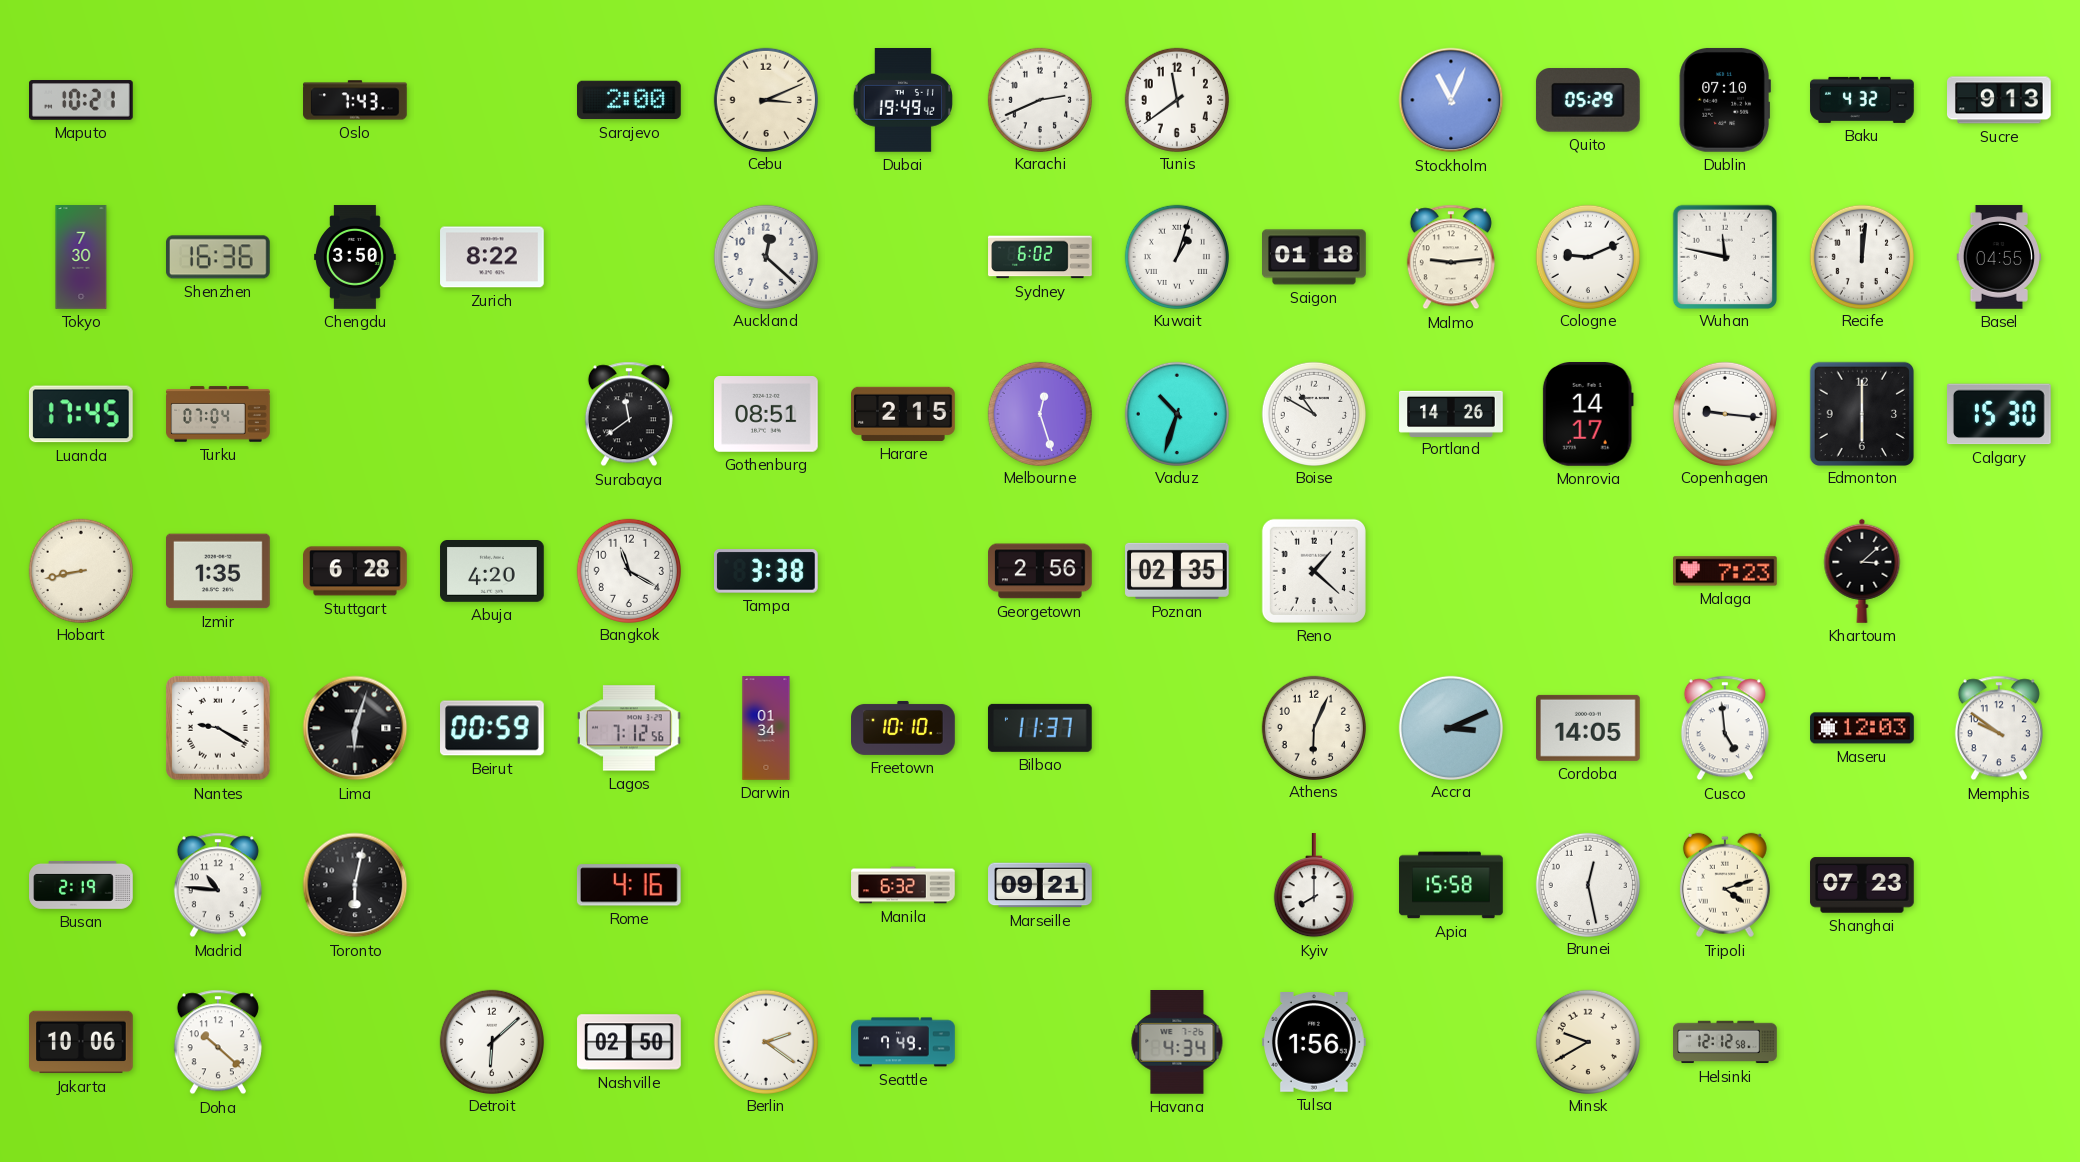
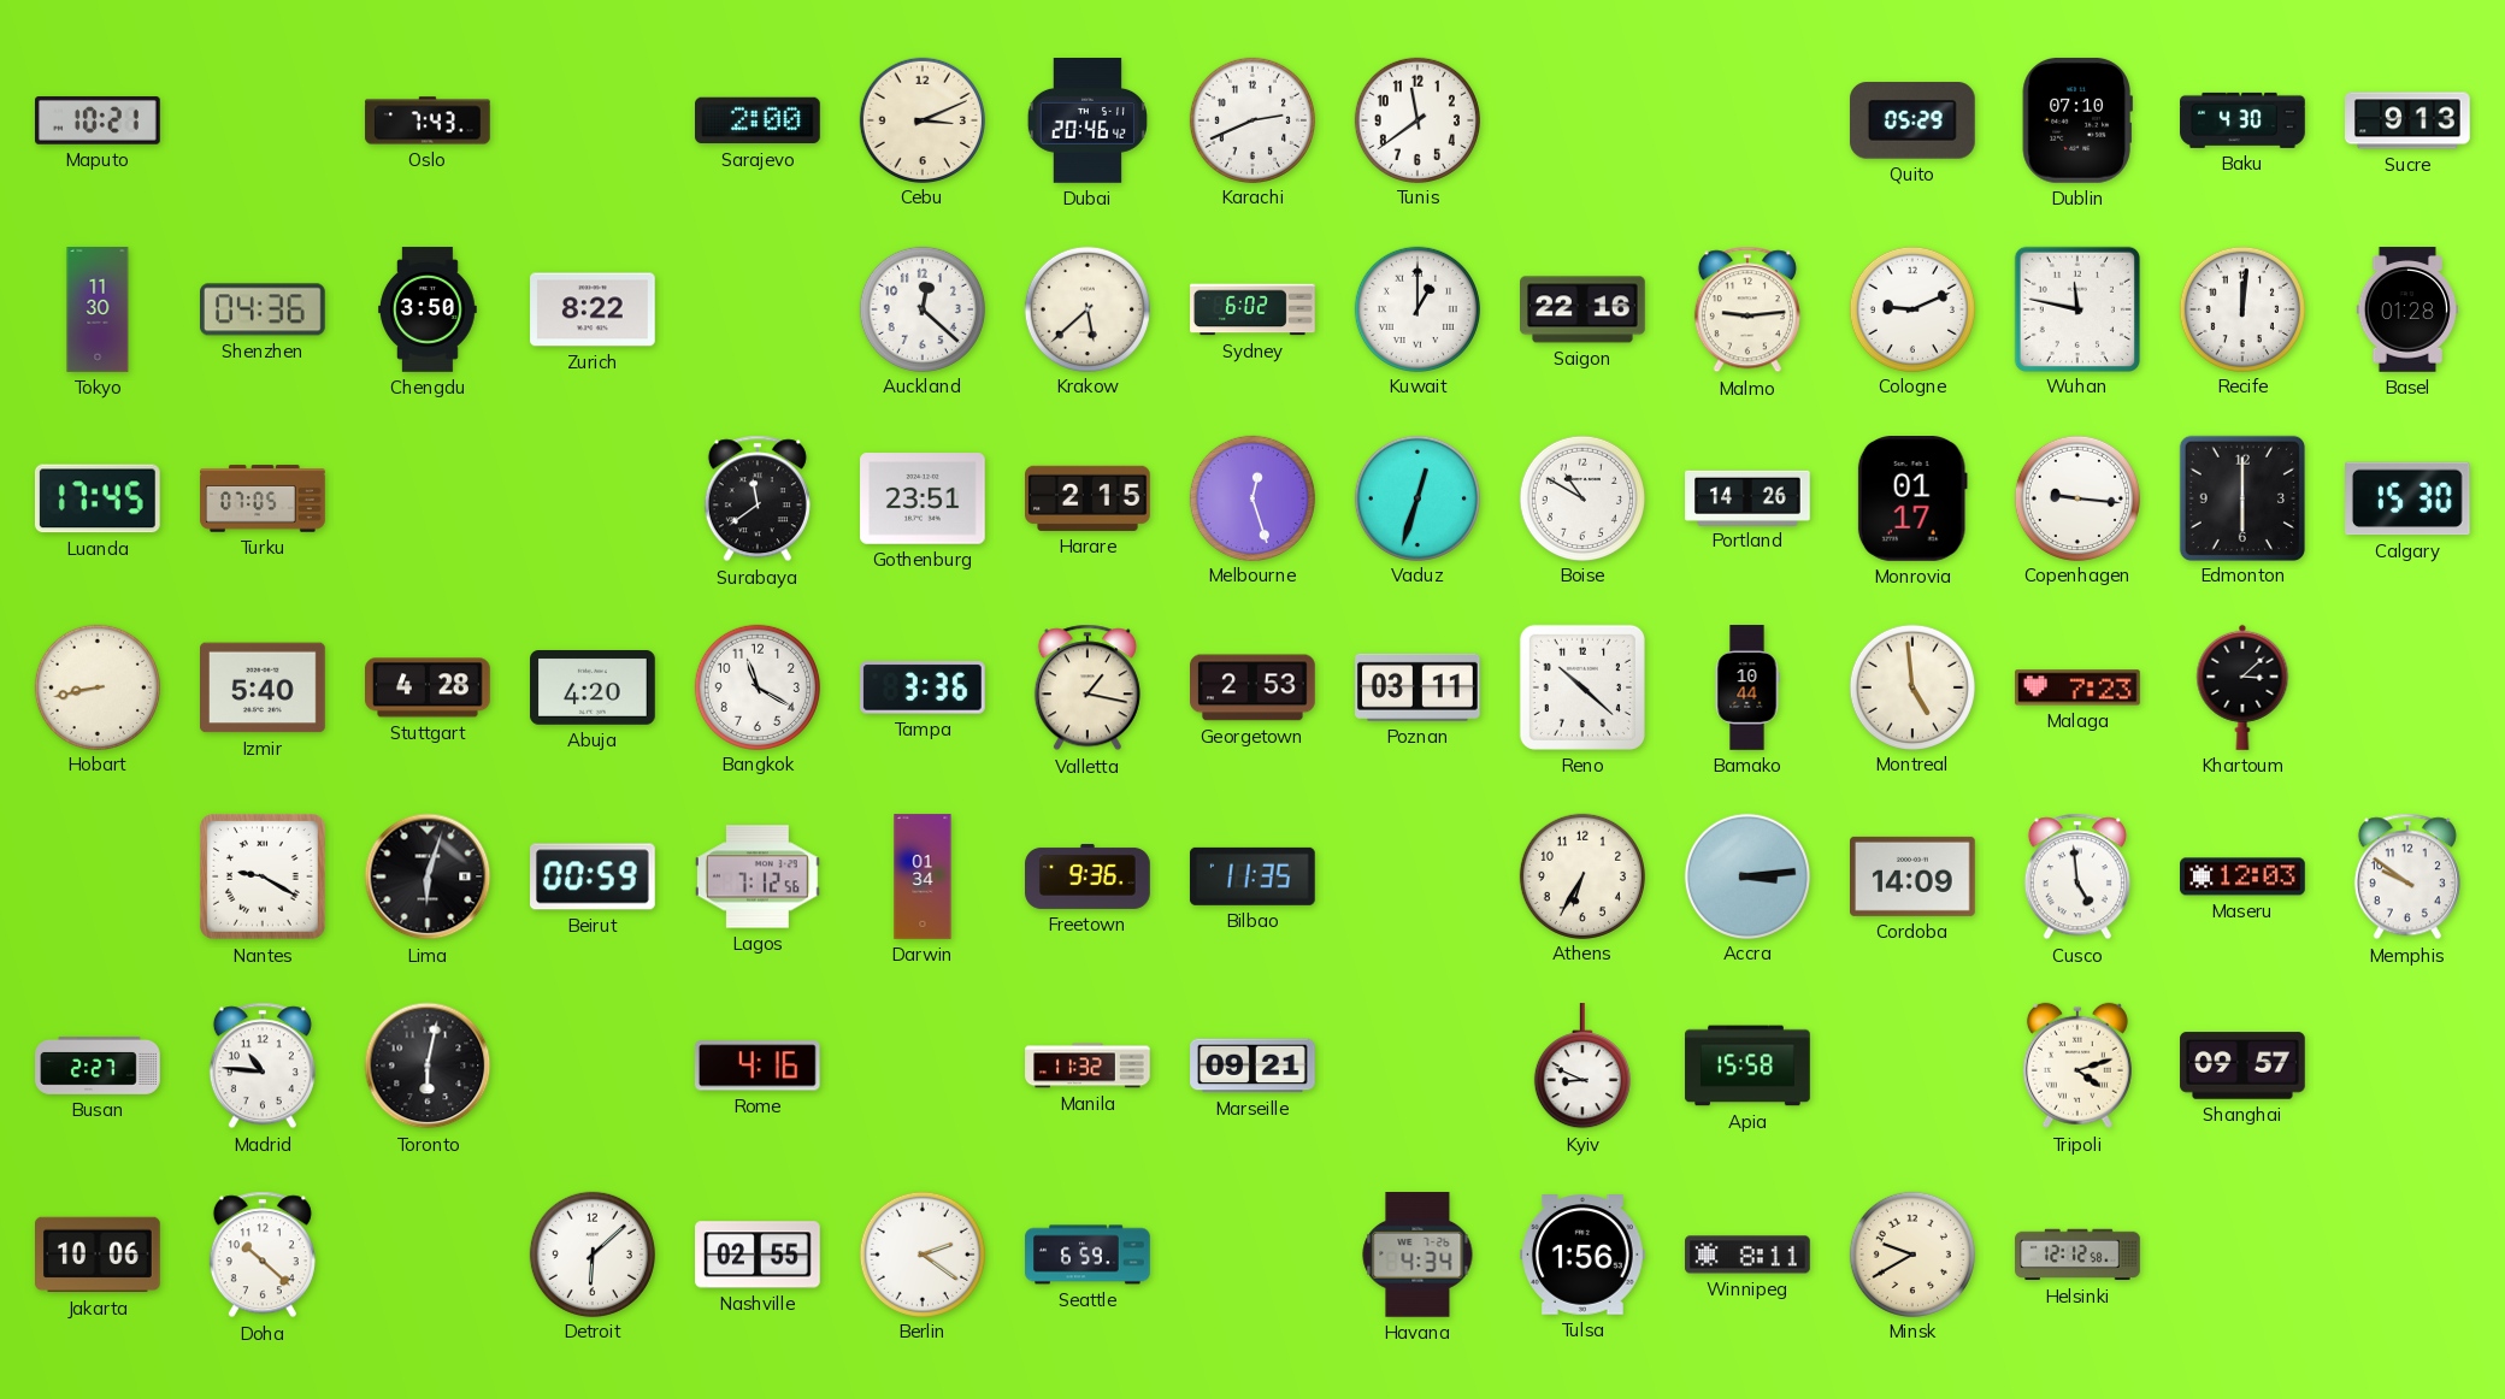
Dubai: 19:49 -> 20:46
Stockholm: 11:04 -> none
Baku: 4:32 -> 4:30
Tokyo: 7:30 -> 11:30
Shenzhen: 16:36 -> 04:36
Krakow: none -> 5:38
Kuwait: 1:03 -> 1:00
Saigon: 01:18 -> 22:16
Basel: 04:55 -> 01:28
Turku: 07:04 -> 07:05
Gothenburg: 08:51 -> 23:51
Vaduz: 10:33 -> 12:33
Monrovia: 14:17 -> 01:17
Izmir: 1:35 -> 5:40
Stuttgart: 6:28 -> 4:28
Tampa: 3:38 -> 3:36
Valletta: none -> 1:17
Georgetown: 2:56 -> 2:53
Poznan: 02:35 -> 03:11
Reno: 1:22 -> 10:22
Bamako: none -> 10:44
Montreal: none -> 4:59
Freetown: 10:10 -> 9:36
Bilbao: 11:37 -> 11:35
Athens: 6:04 -> 6:35
Accra: 3:11 -> 3:14
Cordoba: 14:05 -> 14:09
Busan: 2:19 -> 2:27
Manila: 6:32 -> 11:32
Kyiv: 8:00 -> 8:49
Brunei: 12:28 -> none
Shanghai: 07:23 -> 09:57
Nashville: 02:50 -> 02:55
Seattle: 7:49 -> 6:59
Winnipeg: none -> 8:11
